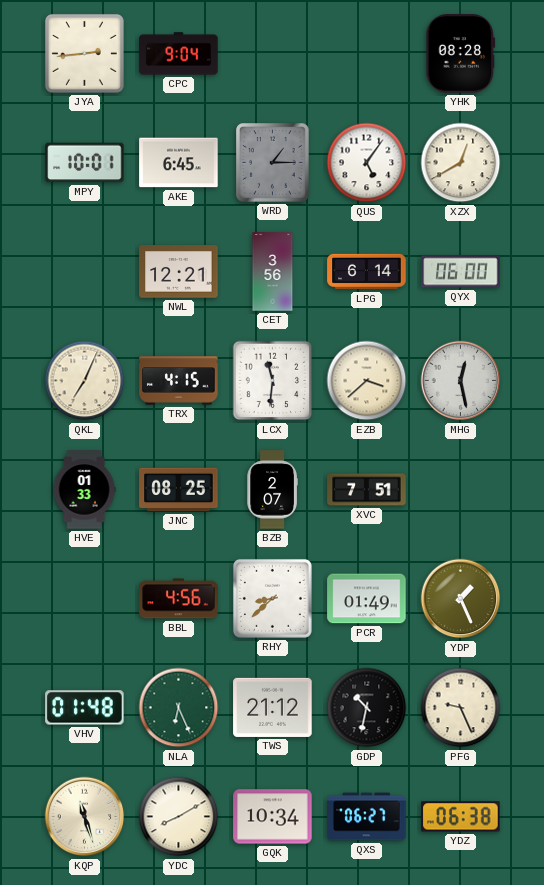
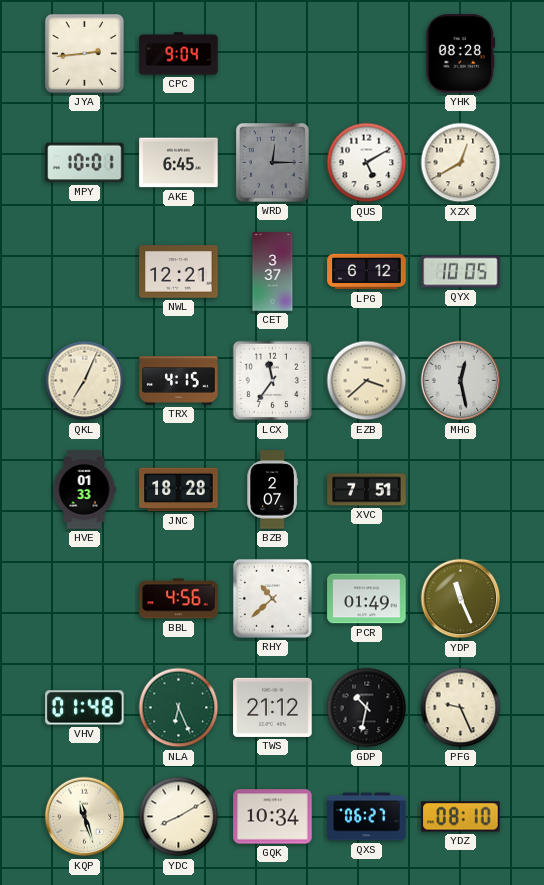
WRD: 1:15 -> 12:15
QUS: 5:06 -> 5:10
CET: 3:56 -> 3:37
LPG: 6:14 -> 6:12
QYX: 06:00 -> 10:05
LCX: 11:31 -> 11:36
JNC: 08:25 -> 18:28
RHY: 8:38 -> 10:38
YDP: 1:26 -> 11:26
YDZ: 06:38 -> 08:10
